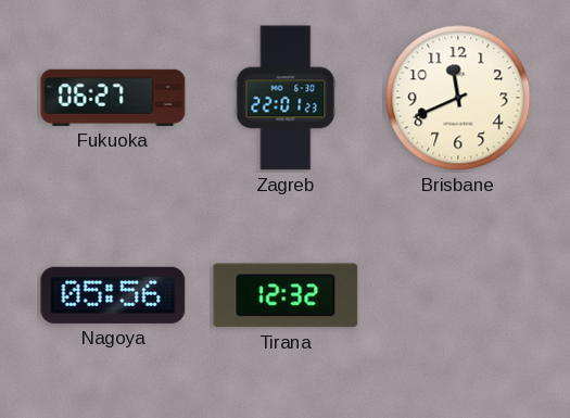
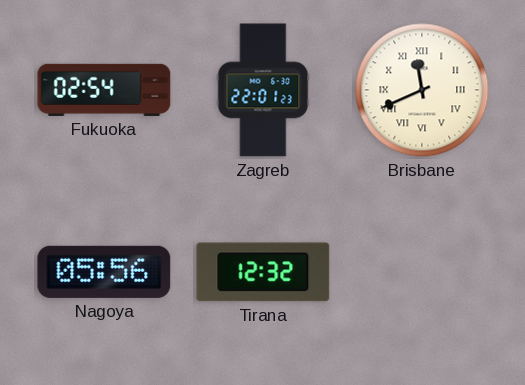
Fukuoka: 06:27 -> 02:54
Brisbane numerals: Arabic -> Roman
